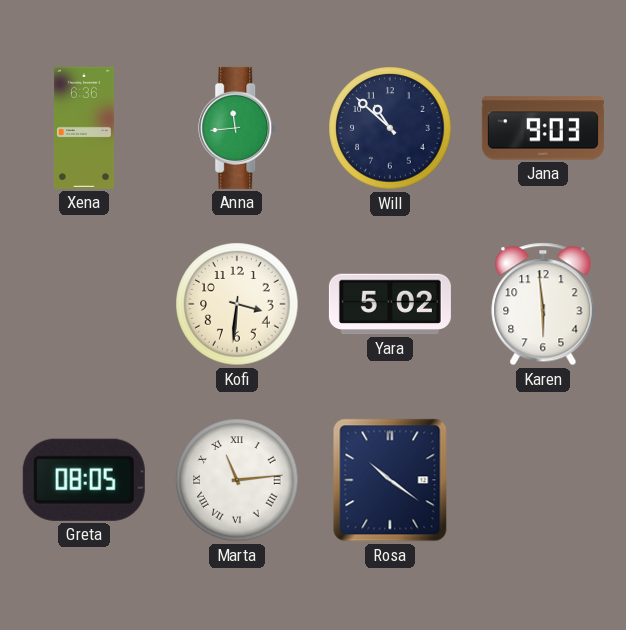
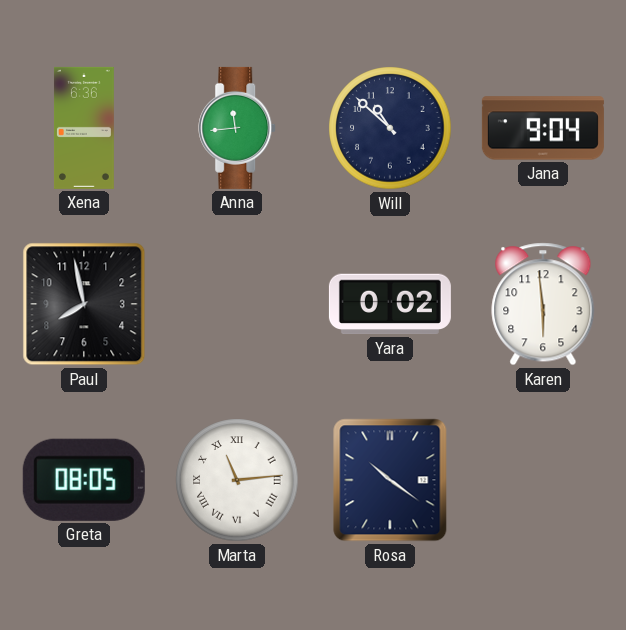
Jana: 9:03 -> 9:04
Paul: none -> 7:58
Kofi: 3:31 -> none
Yara: 5:02 -> 0:02
